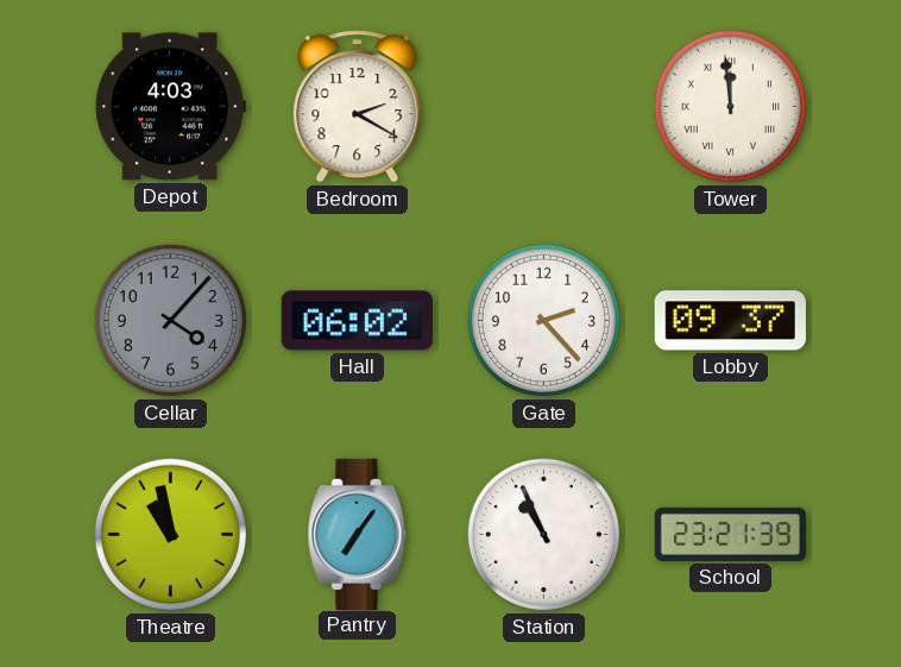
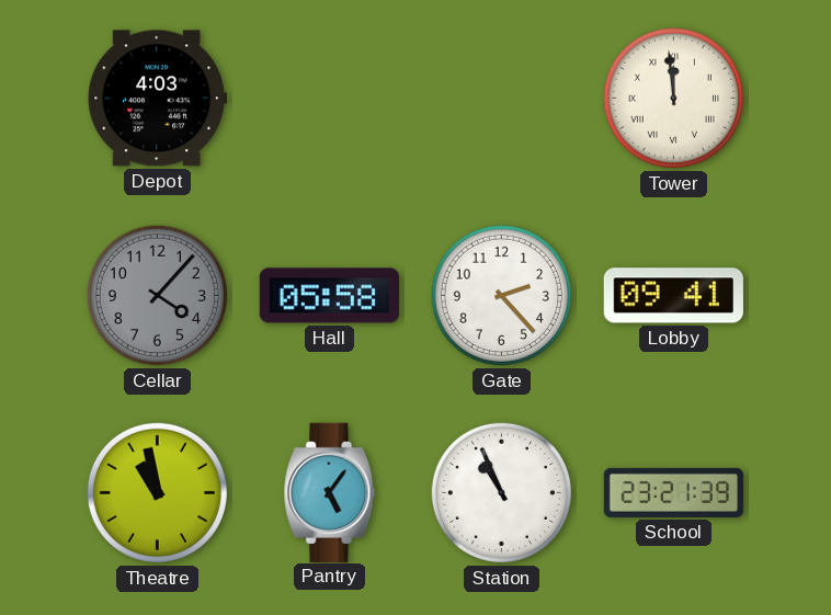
Bedroom: 2:20 -> none
Hall: 06:02 -> 05:58
Lobby: 09:37 -> 09:41
Pantry: 7:06 -> 5:06
